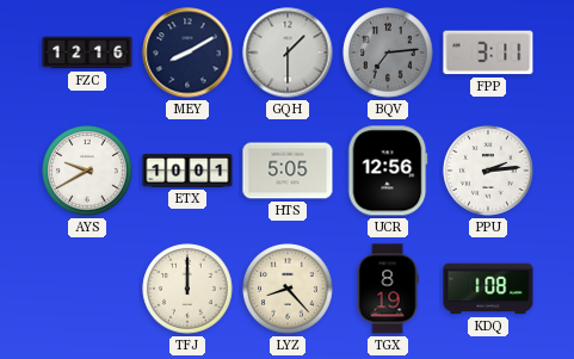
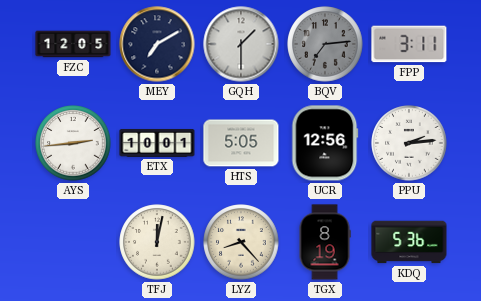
FZC: 12:16 -> 12:05
MEY: 8:10 -> 7:10
AYS: 9:40 -> 2:44
TFJ: 12:00 -> 12:02
KDQ: 1:08 -> 5:36
